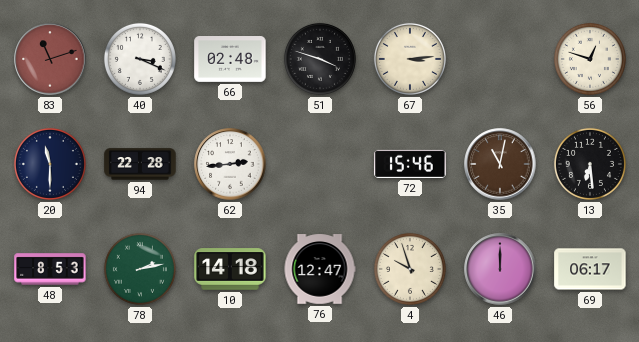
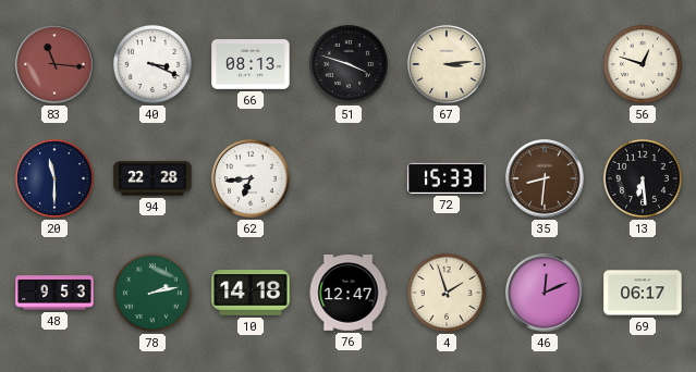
83: 11:12 -> 11:16
66: 02:48 -> 08:13
62: 2:44 -> 6:44
72: 15:46 -> 15:33
35: 11:02 -> 8:31
48: 8:53 -> 9:53
4: 9:57 -> 1:57
46: 12:00 -> 12:11
